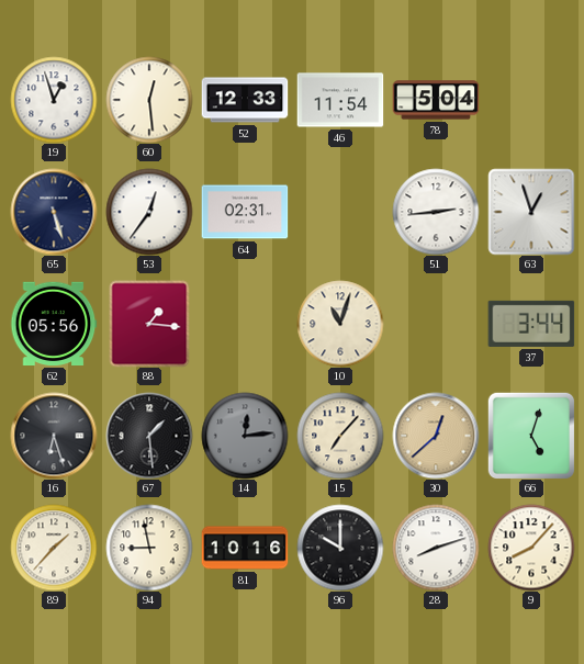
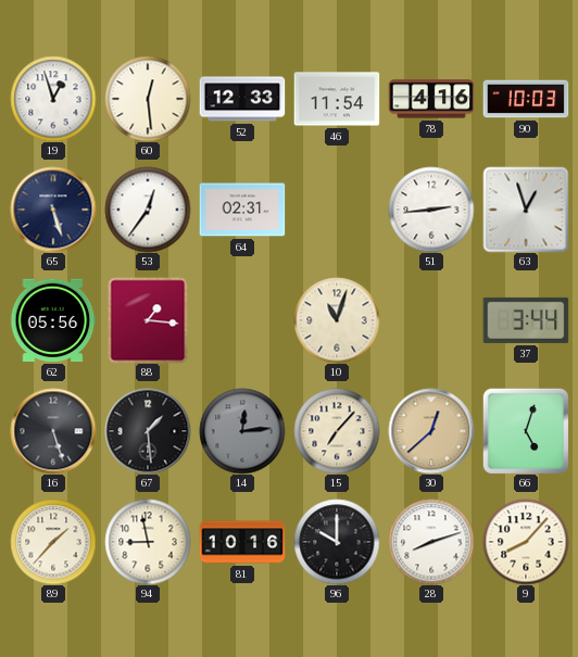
78: 5:04 -> 4:16
90: none -> 10:03
16: 6:27 -> 5:27
